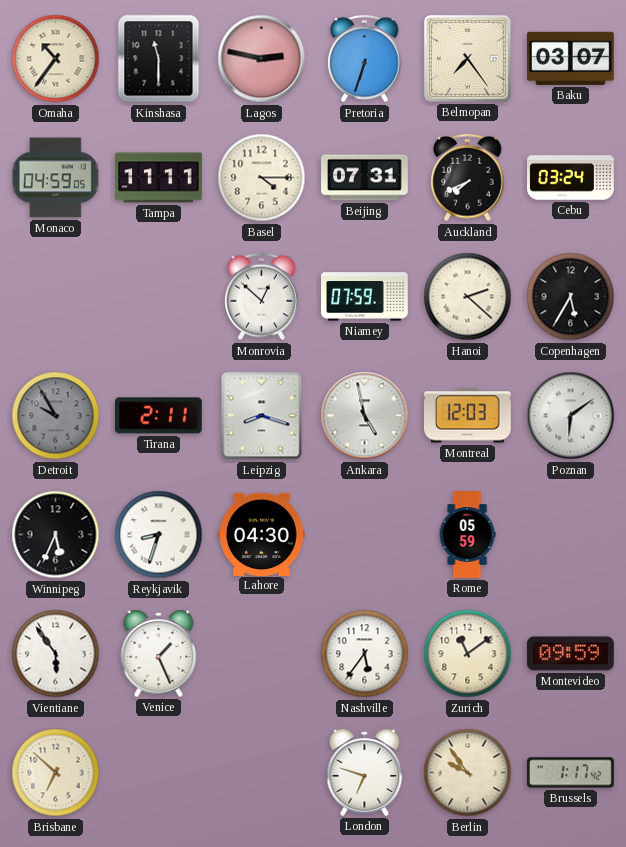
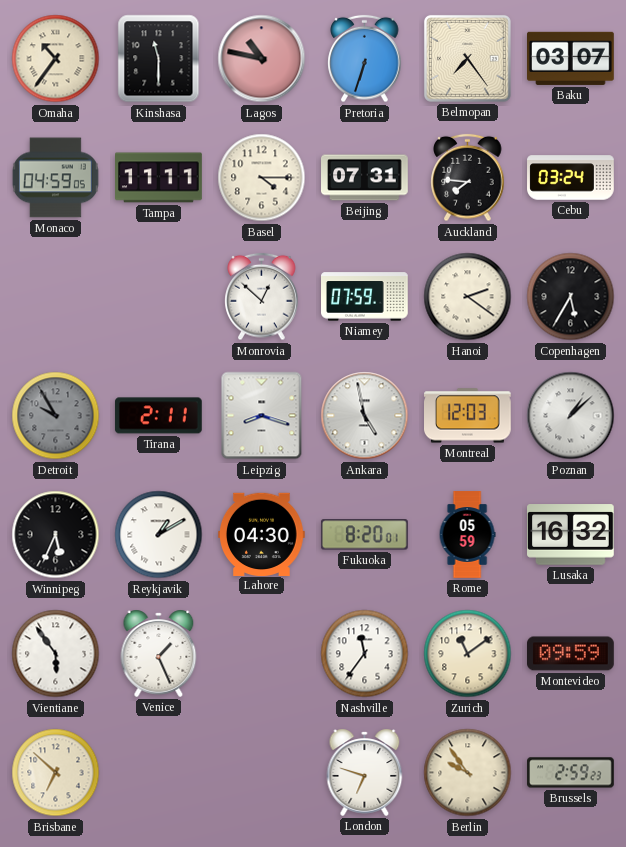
Lagos: 2:47 -> 10:47
Auckland: 7:41 -> 7:46
Hanoi: 2:22 -> 2:21
Poznan: 6:09 -> 1:08
Reykjavik: 8:33 -> 1:10
Fukuoka: none -> 8:20
Lusaka: none -> 16:32
Nashville: 5:36 -> 11:36
Brussels: 1:17 -> 2:59
